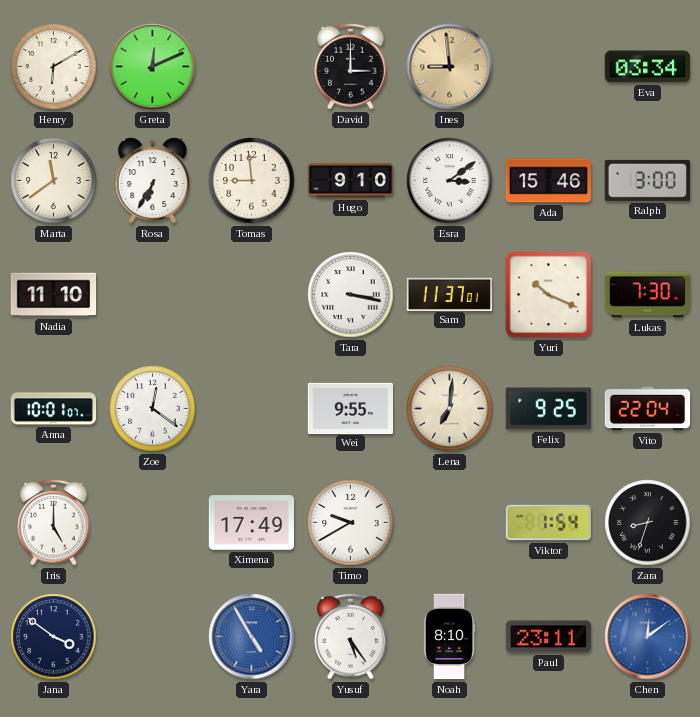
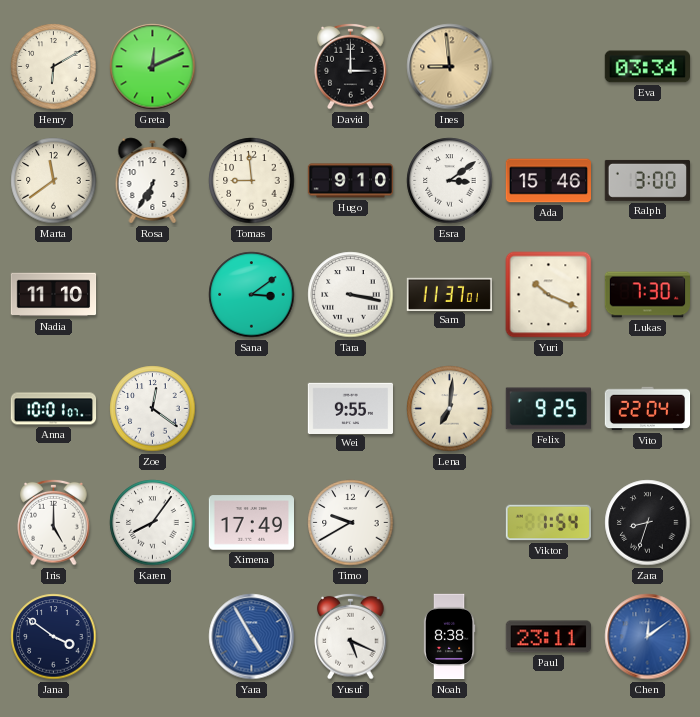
Sana: none -> 3:09
Karen: none -> 8:06
Yusuf: 5:24 -> 5:19
Noah: 8:10 -> 8:38
